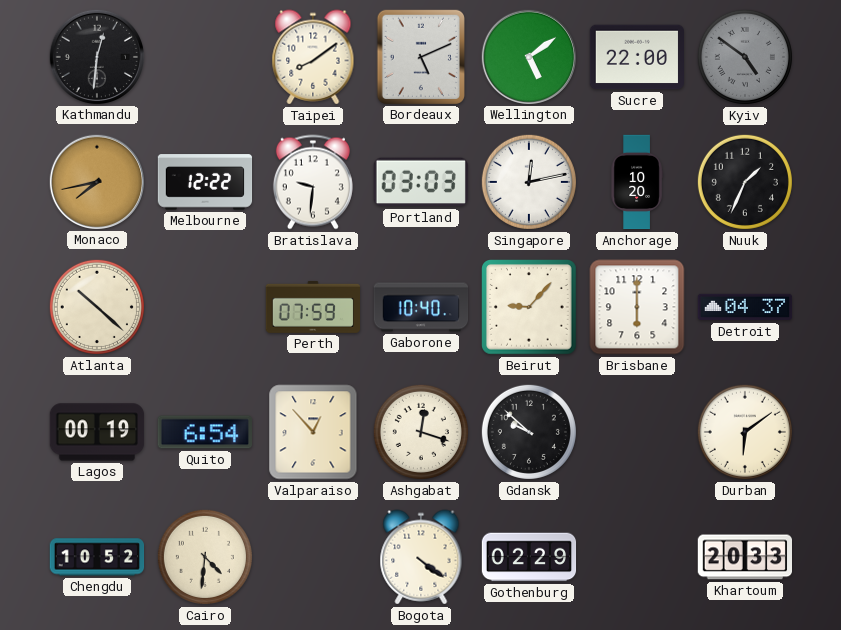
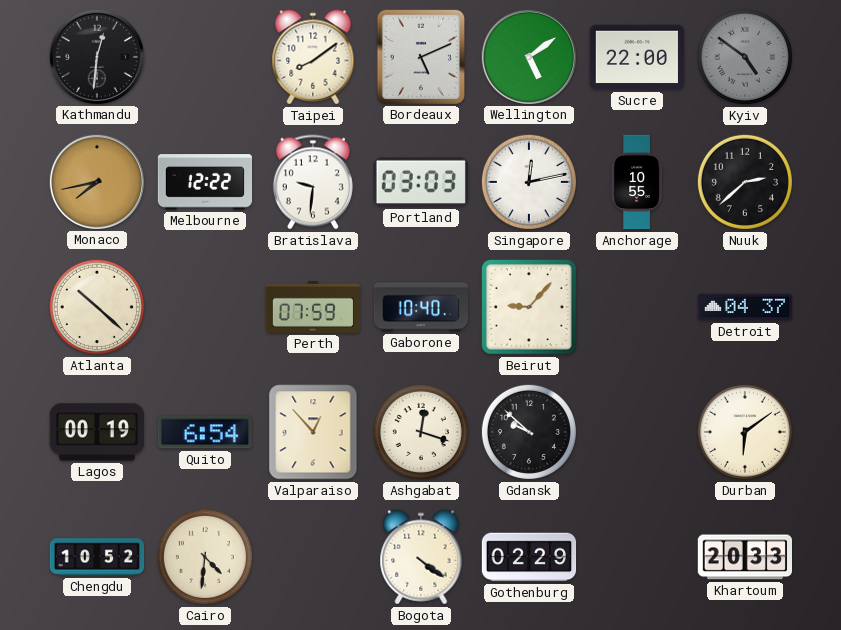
Anchorage: 10:20 -> 10:55
Nuuk: 1:34 -> 2:38
Brisbane: 6:00 -> none
